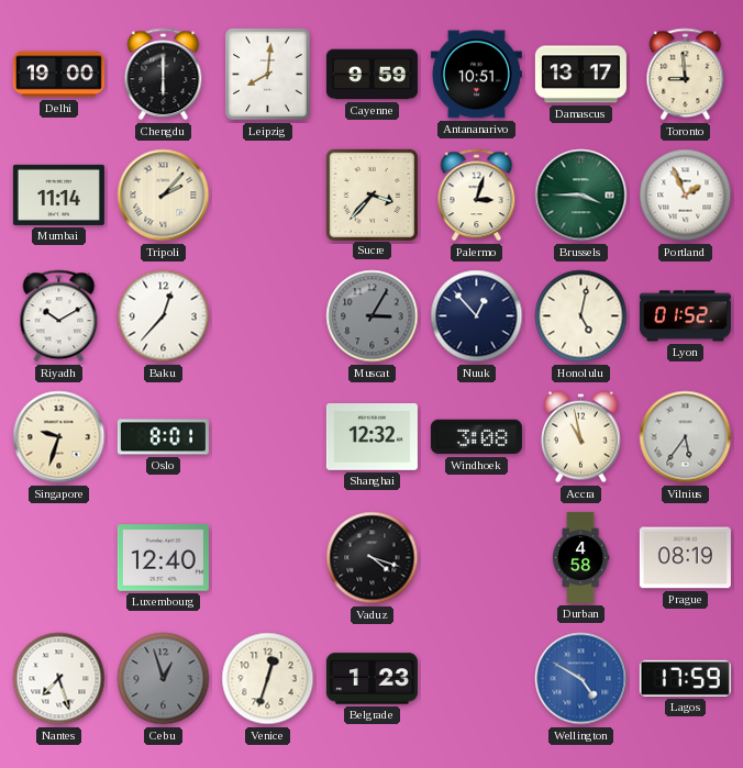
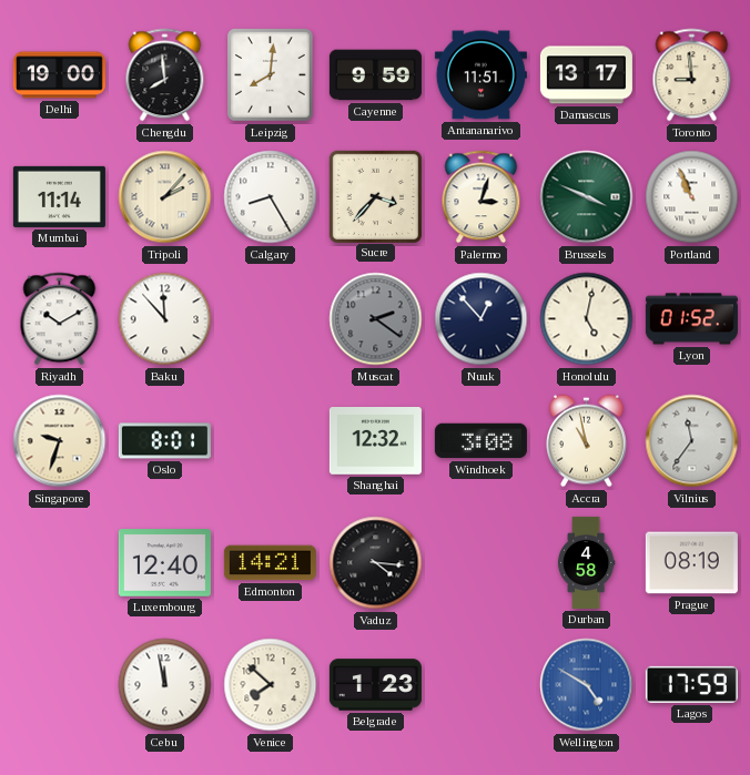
Chengdu: 6:00 -> 7:59
Antananarivo: 10:51 -> 11:51
Calgary: none -> 8:25
Brussels: 3:45 -> 3:49
Portland: 1:56 -> 10:56
Baku: 12:37 -> 11:53
Muscat: 3:05 -> 2:21
Vilnius: 5:36 -> 11:36
Edmonton: none -> 14:21
Vaduz: 4:18 -> 4:16
Nantes: 7:27 -> none
Cebu: 12:57 -> 11:58
Cebu dial: grey -> white
Venice: 12:33 -> 7:52
